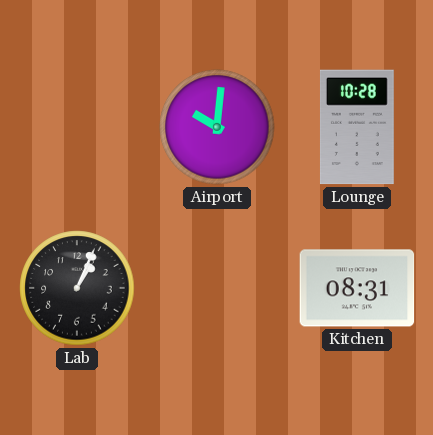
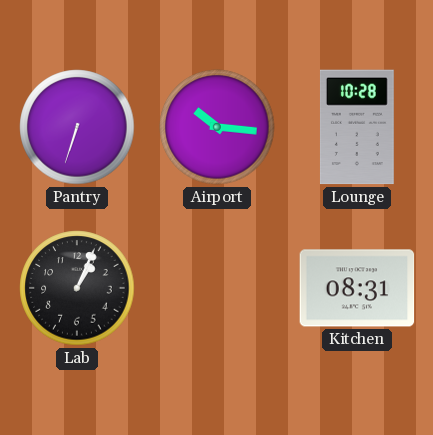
Pantry: none -> 6:33
Airport: 10:01 -> 10:16
